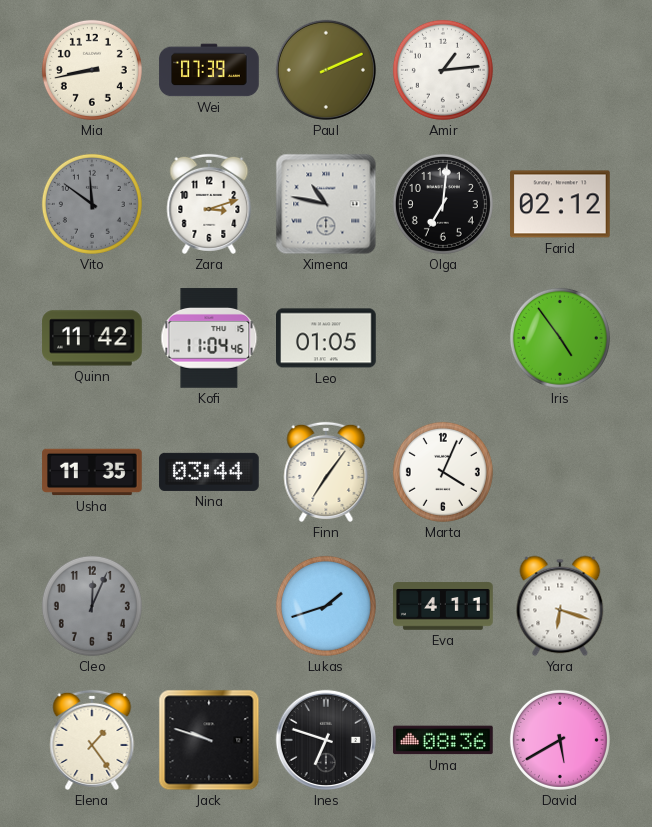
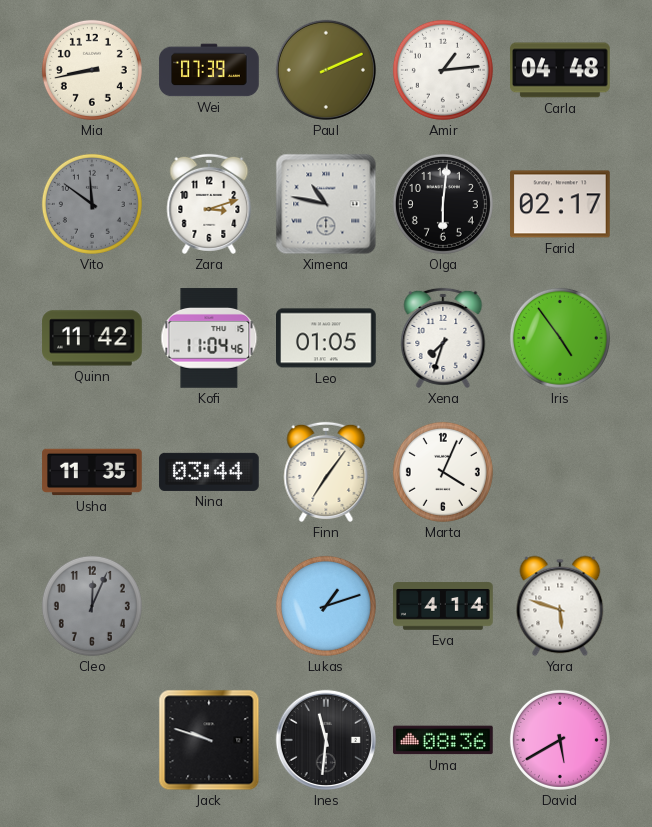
Carla: none -> 04:48
Olga: 7:01 -> 6:01
Farid: 02:12 -> 02:17
Xena: none -> 7:33
Lukas: 1:42 -> 1:12
Eva: 4:11 -> 4:14
Yara: 6:18 -> 5:48
Elena: 1:24 -> none
Ines: 6:48 -> 11:31
